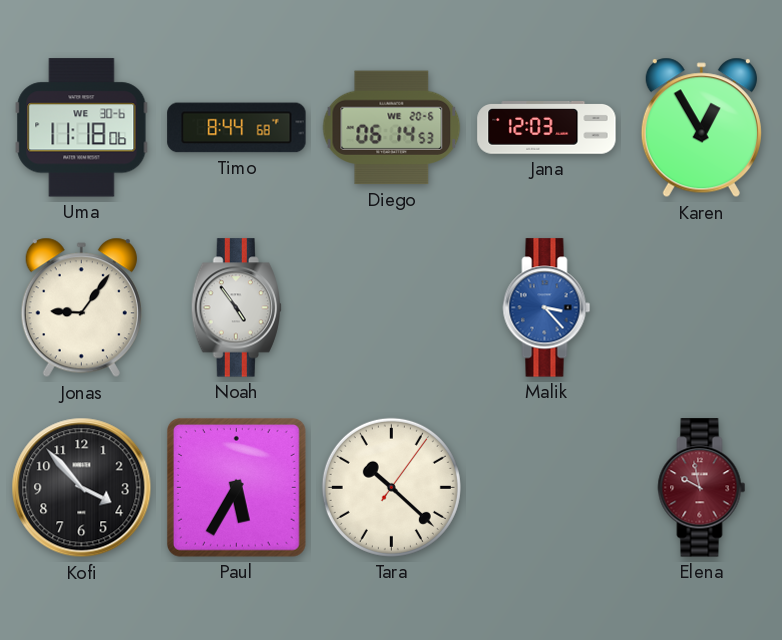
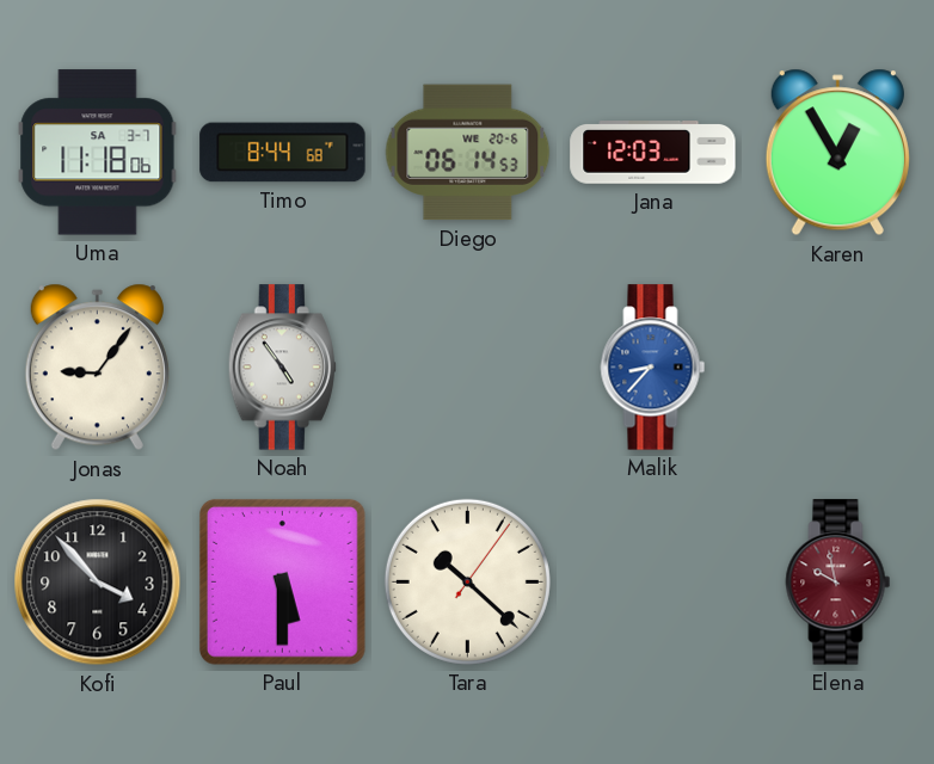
Uma date: WE 30-6 -> SA 3-7
Malik: 3:23 -> 8:37
Paul: 5:35 -> 5:30
